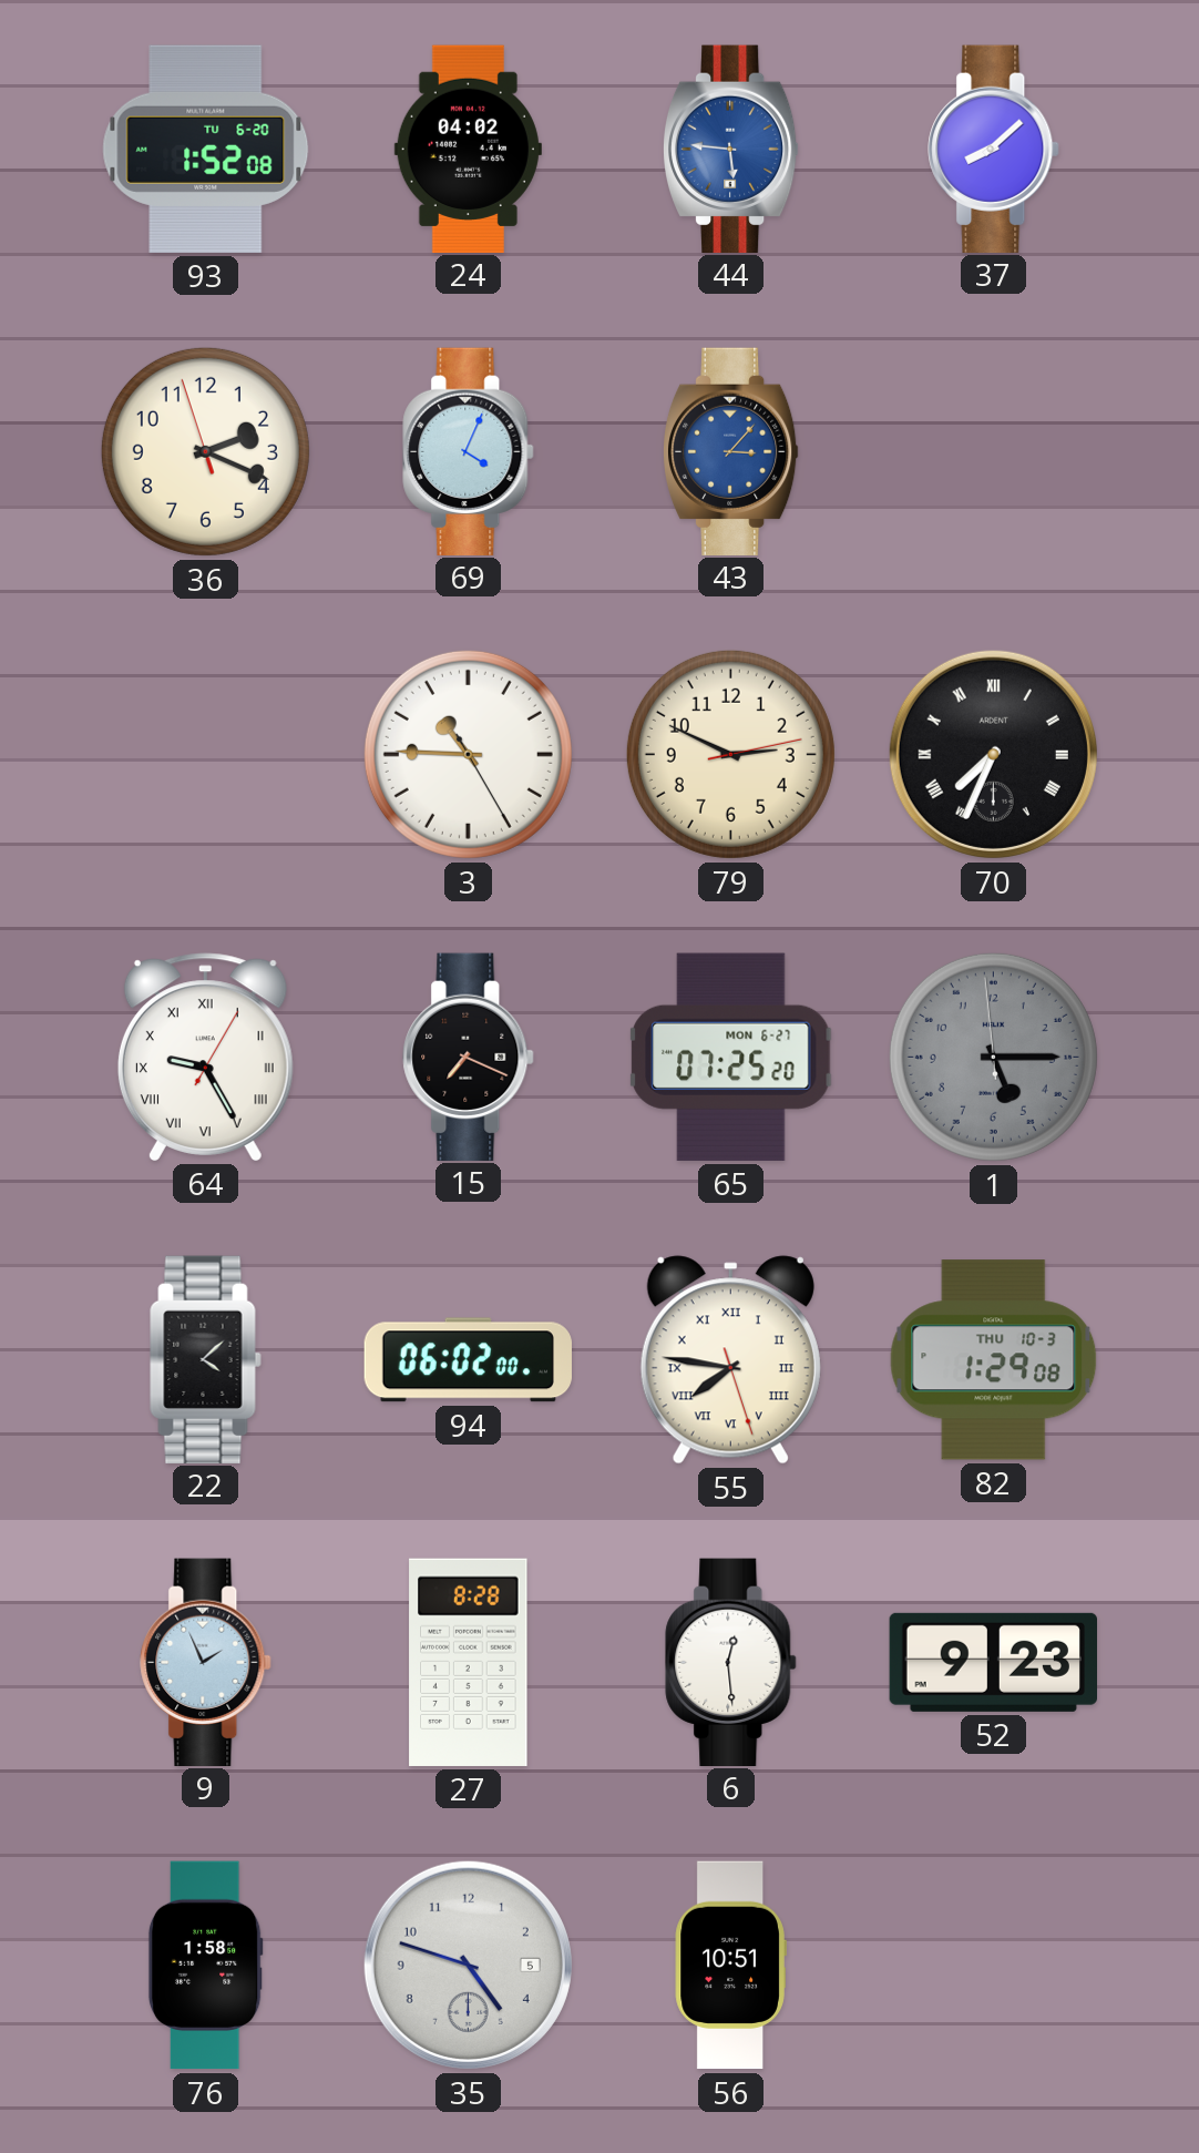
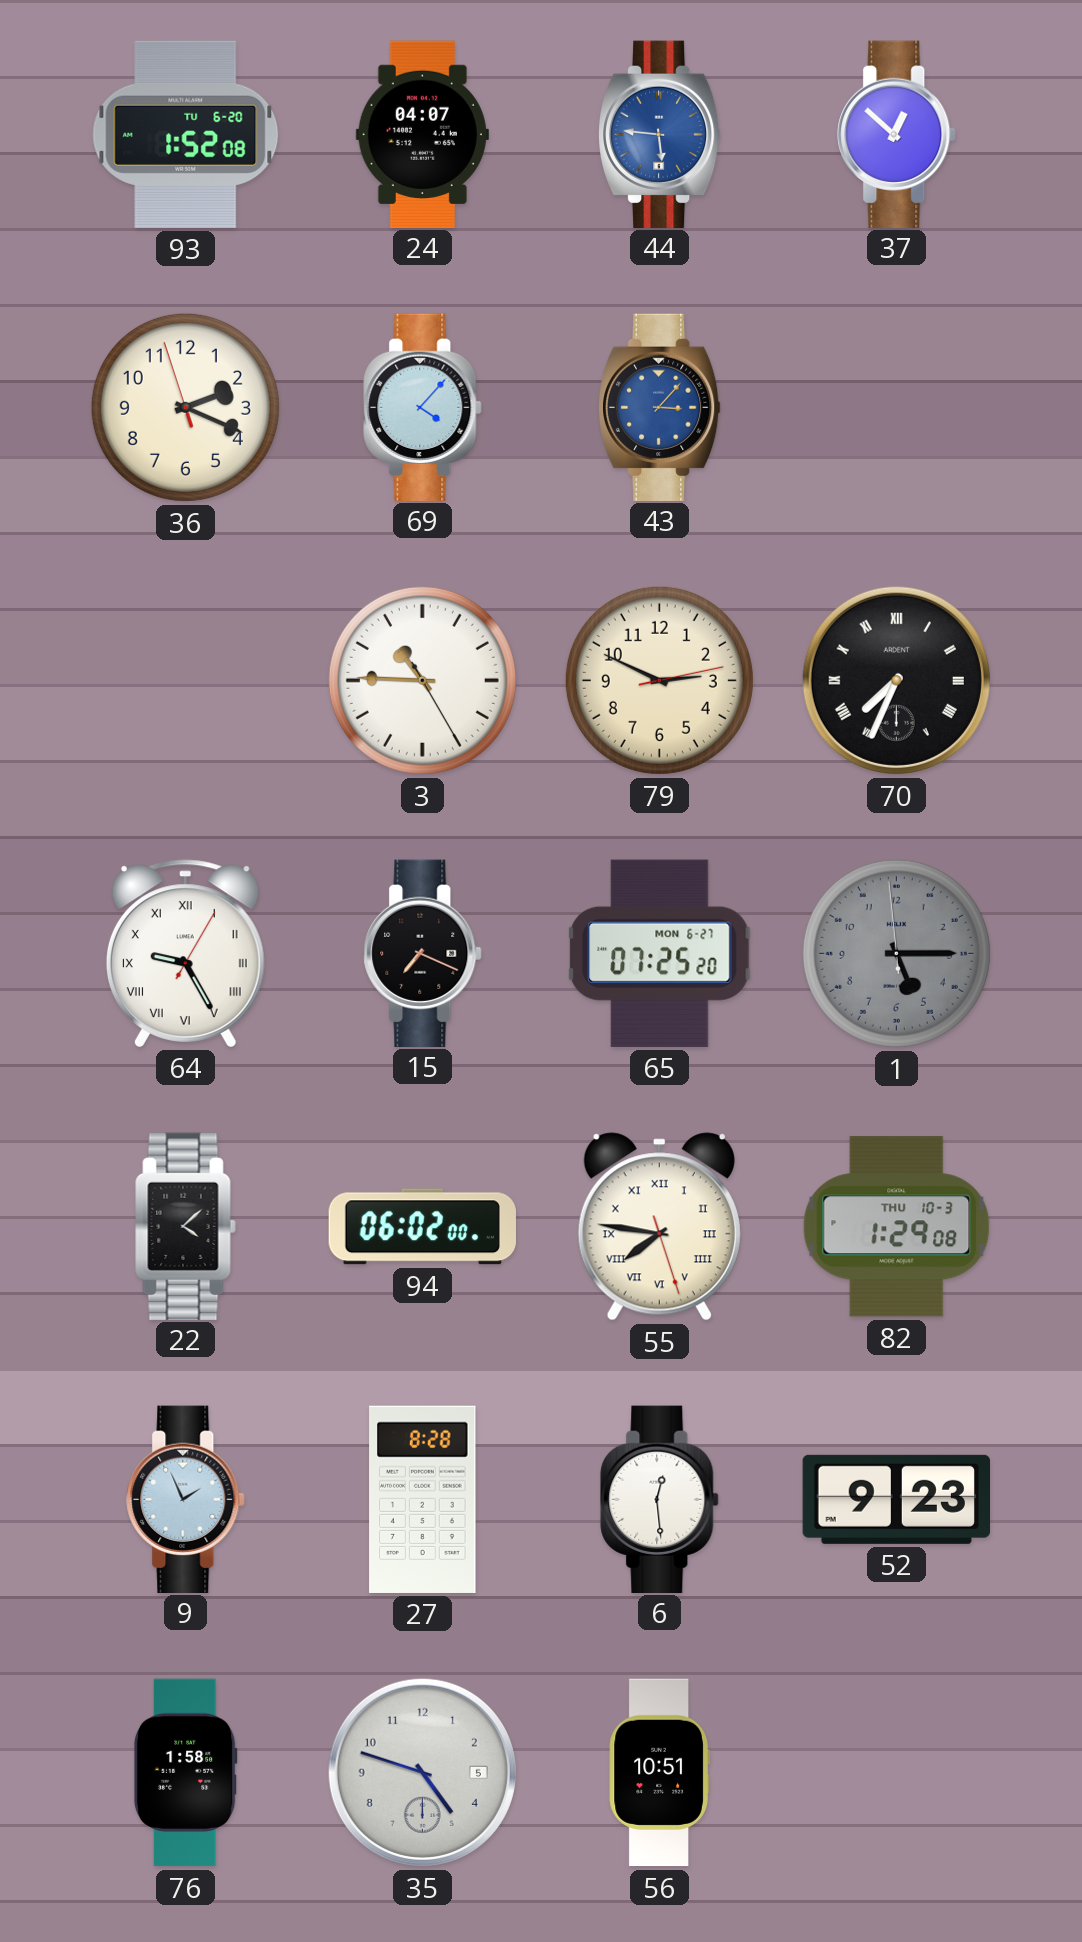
24: 04:02 -> 04:07
37: 8:08 -> 12:52
69: 4:04 -> 4:07
